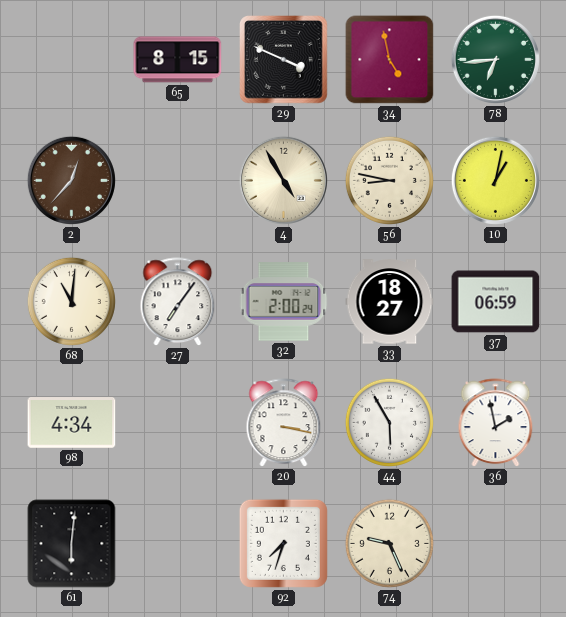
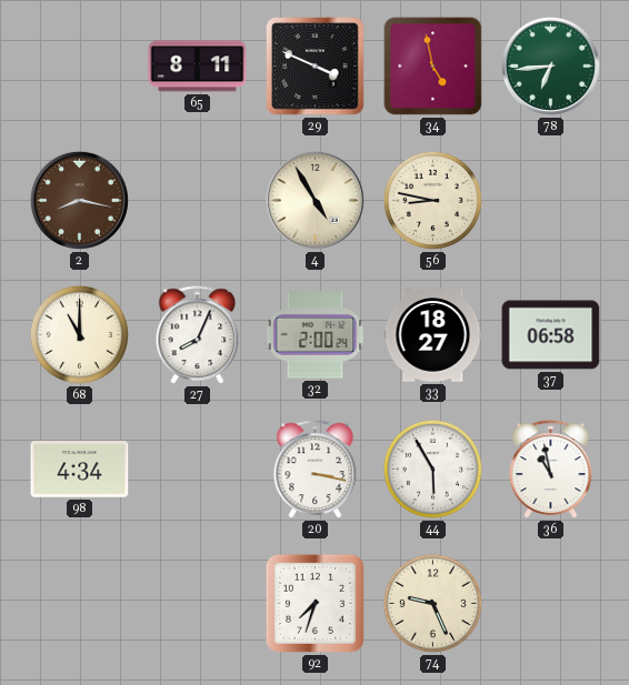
65: 8:15 -> 8:11
2: 12:37 -> 8:17
10: 1:02 -> none
68: 11:01 -> 11:00
27: 7:06 -> 8:04
37: 06:59 -> 06:58
36: 1:58 -> 10:58
61: 6:01 -> none
